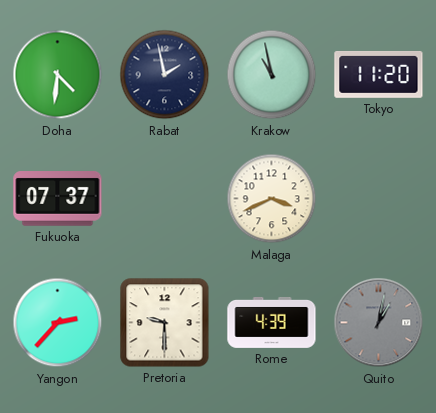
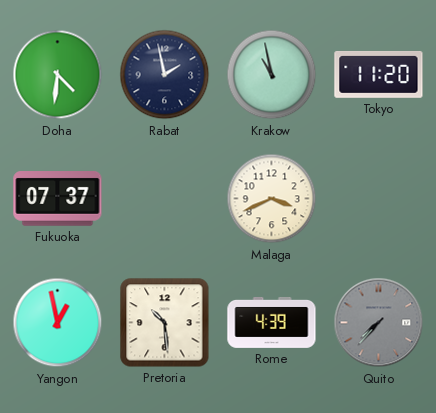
Yangon: 2:37 -> 12:58
Pretoria: 9:30 -> 10:29
Quito: 1:02 -> 7:37
